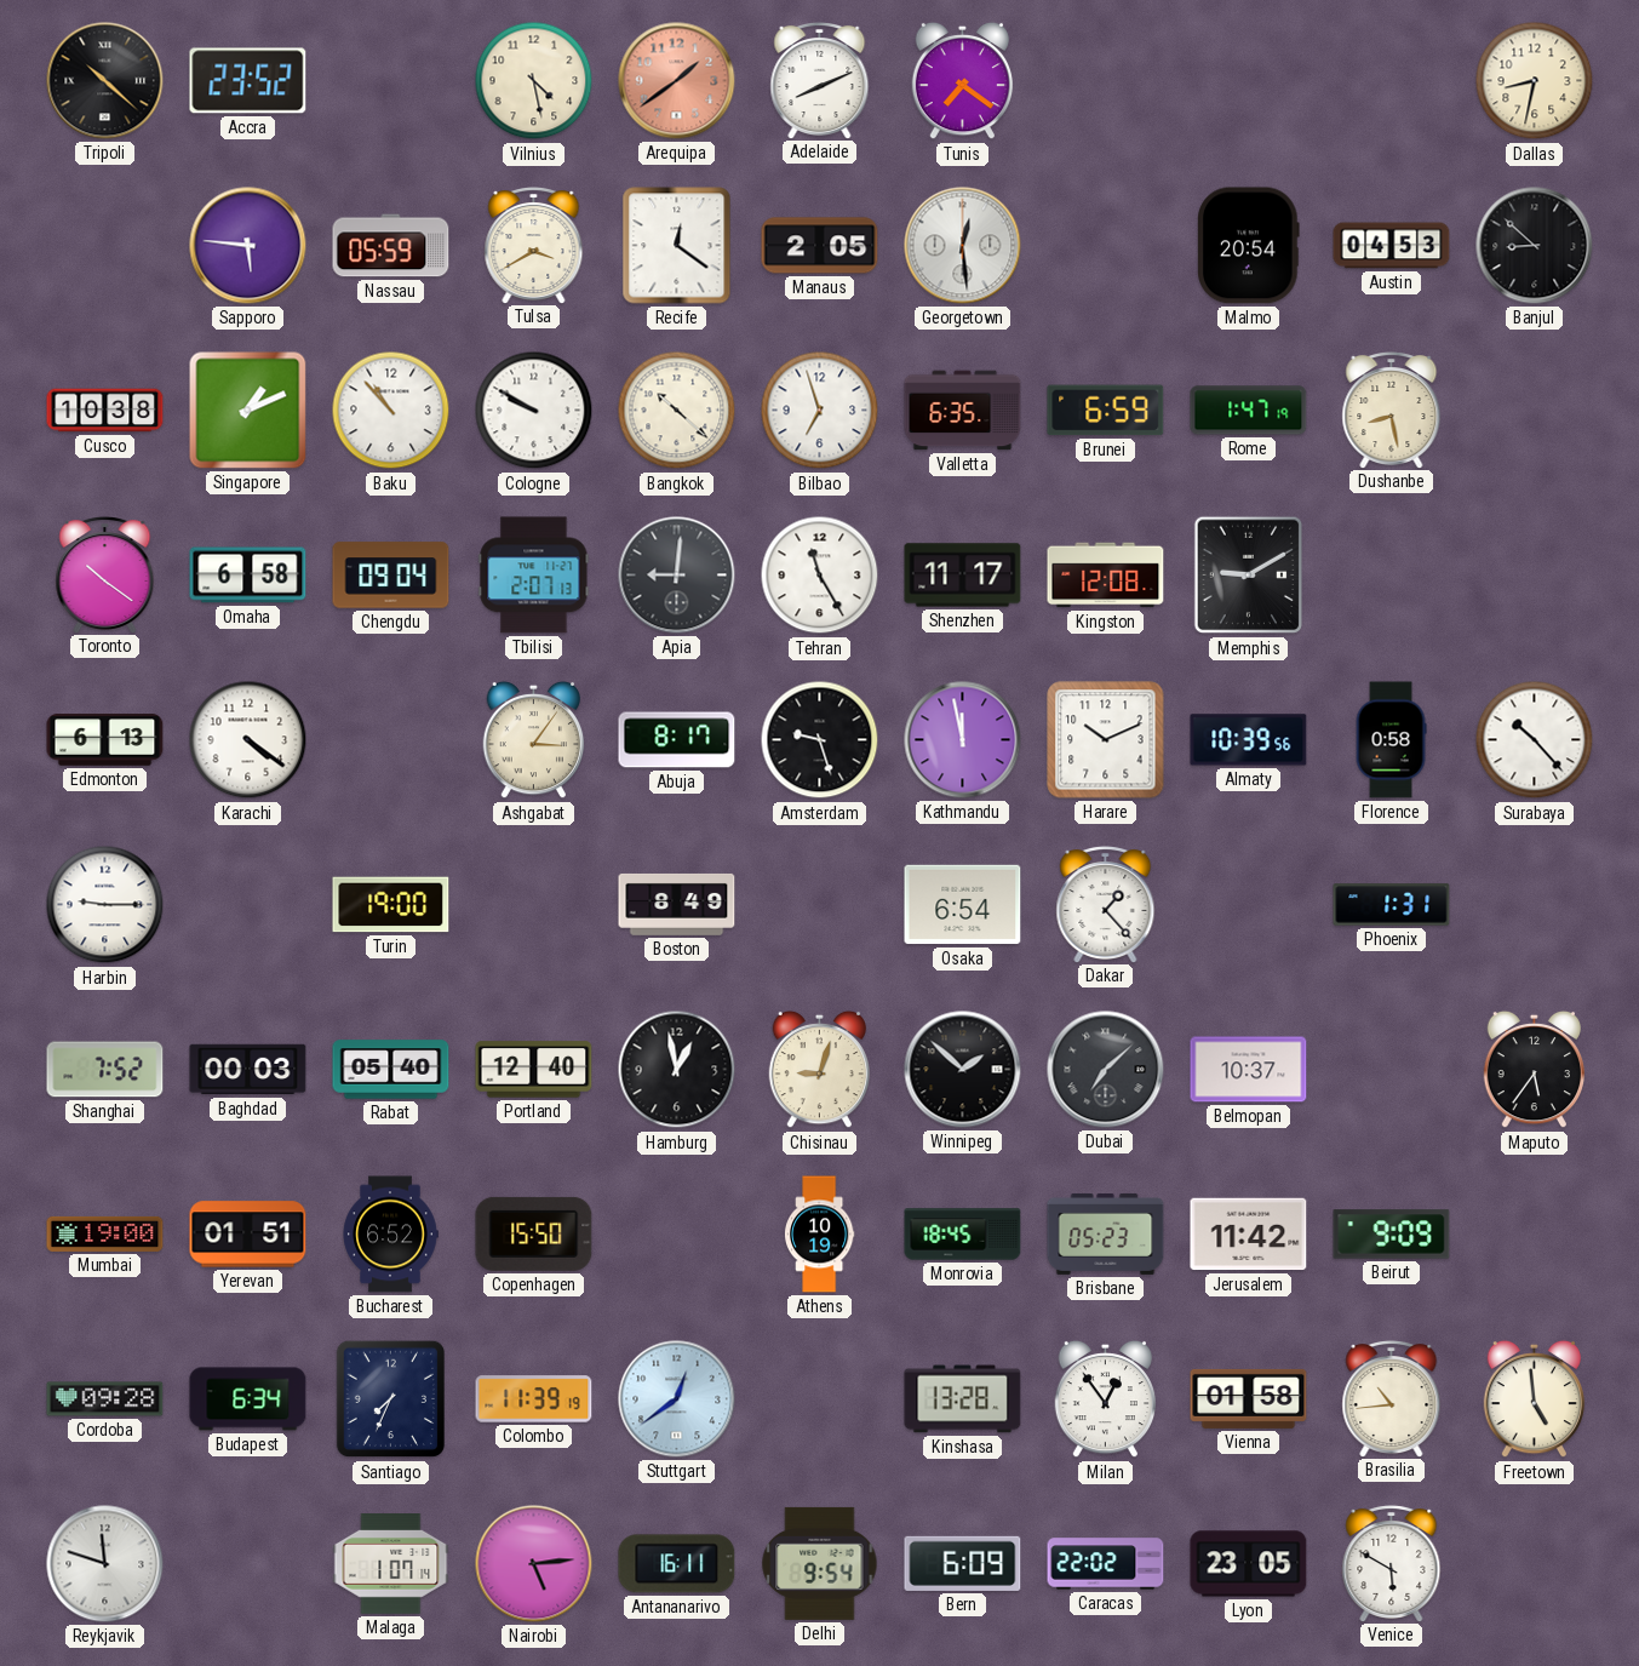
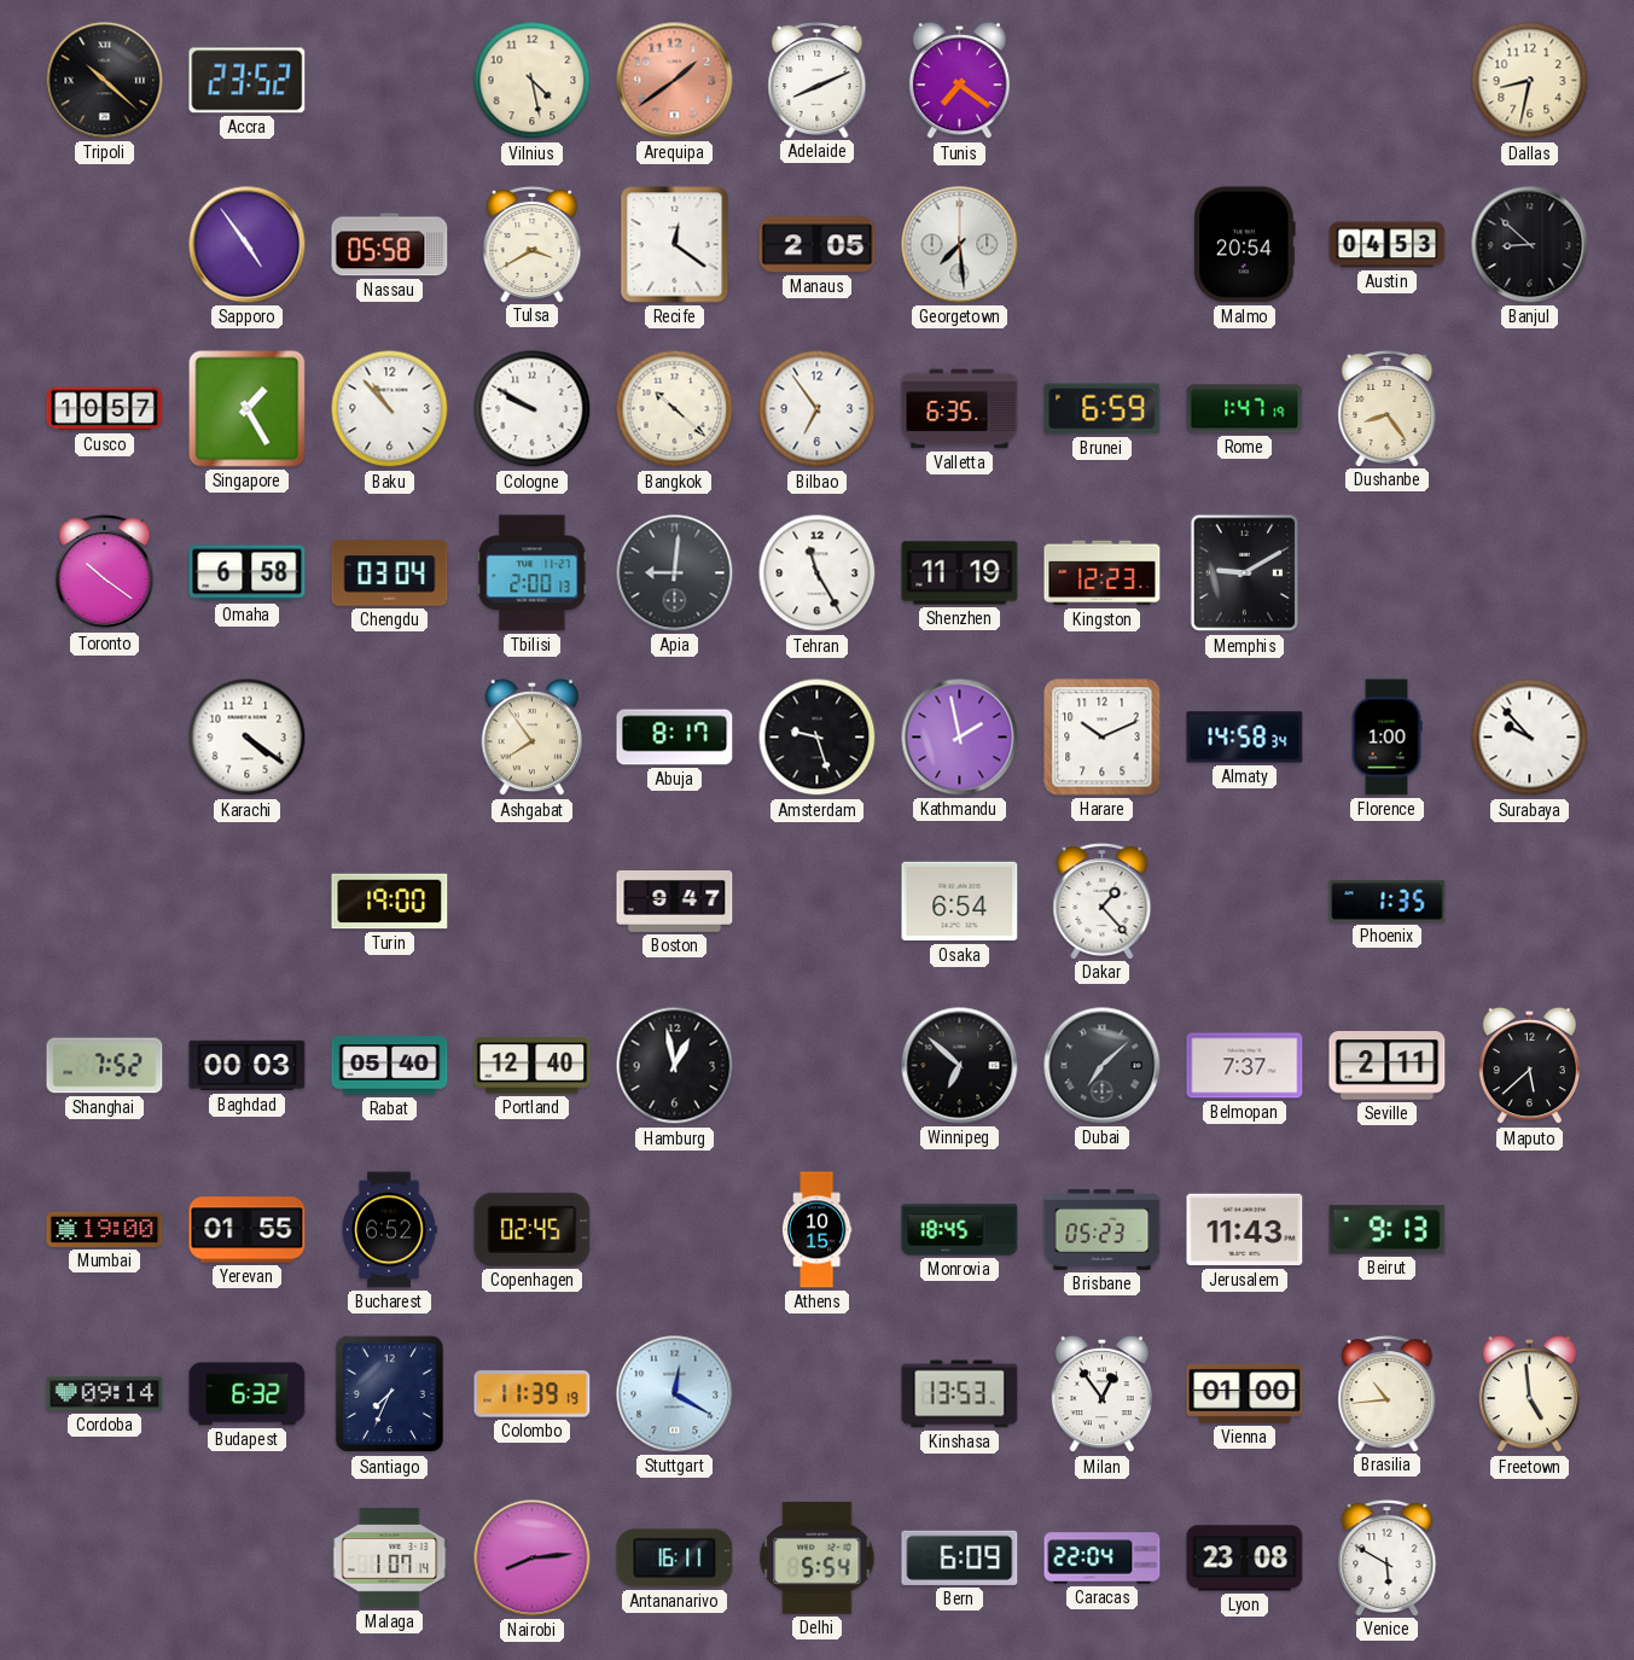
Sapporo: 5:46 -> 4:54
Nassau: 05:59 -> 05:58
Georgetown: 12:29 -> 7:29
Cusco: 10:38 -> 10:57
Singapore: 1:11 -> 1:25
Bilbao: 6:57 -> 6:54
Dushanbe: 8:28 -> 8:24
Chengdu: 09:04 -> 03:04
Tbilisi: 2:07 -> 2:00
Shenzhen: 11:17 -> 11:19
Kingston: 12:08 -> 12:23
Edmonton: 6:13 -> none
Ashgabat: 3:06 -> 7:54
Kathmandu: 11:58 -> 1:58
Almaty: 10:39 -> 14:58
Florence: 0:58 -> 1:00
Surabaya: 10:23 -> 9:53
Harbin: 9:15 -> none
Boston: 8:49 -> 9:47
Phoenix: 1:31 -> 1:35
Chisinau: 9:03 -> none
Winnipeg: 1:52 -> 6:52
Belmopan: 10:37 -> 7:37
Seville: none -> 2:11
Maputo: 5:36 -> 5:38
Yerevan: 01:51 -> 01:55
Copenhagen: 15:50 -> 02:45
Athens: 10:19 -> 10:15
Jerusalem: 11:42 -> 11:43
Beirut: 9:09 -> 9:13
Cordoba: 09:28 -> 09:14
Budapest: 6:34 -> 6:32
Stuttgart: 12:39 -> 12:20
Kinshasa: 13:28 -> 13:53
Vienna: 01:58 -> 01:00
Reykjavik: 11:48 -> none
Nairobi: 5:14 -> 8:14
Delhi: 9:54 -> 5:54
Caracas: 22:02 -> 22:04
Lyon: 23:05 -> 23:08
